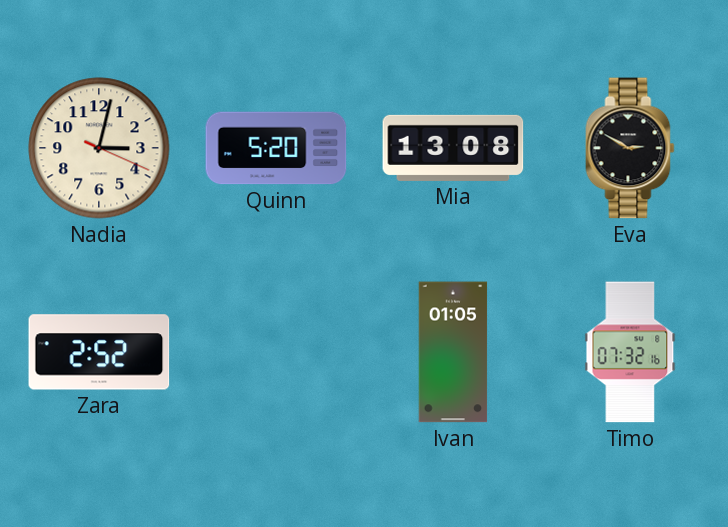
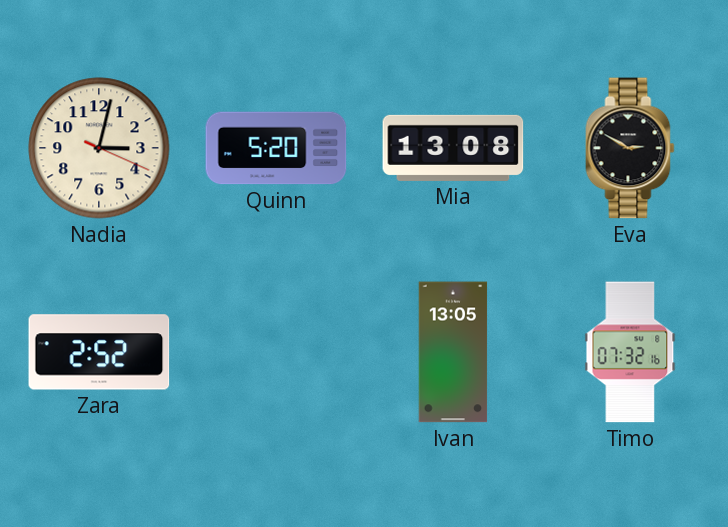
Ivan: 01:05 -> 13:05
